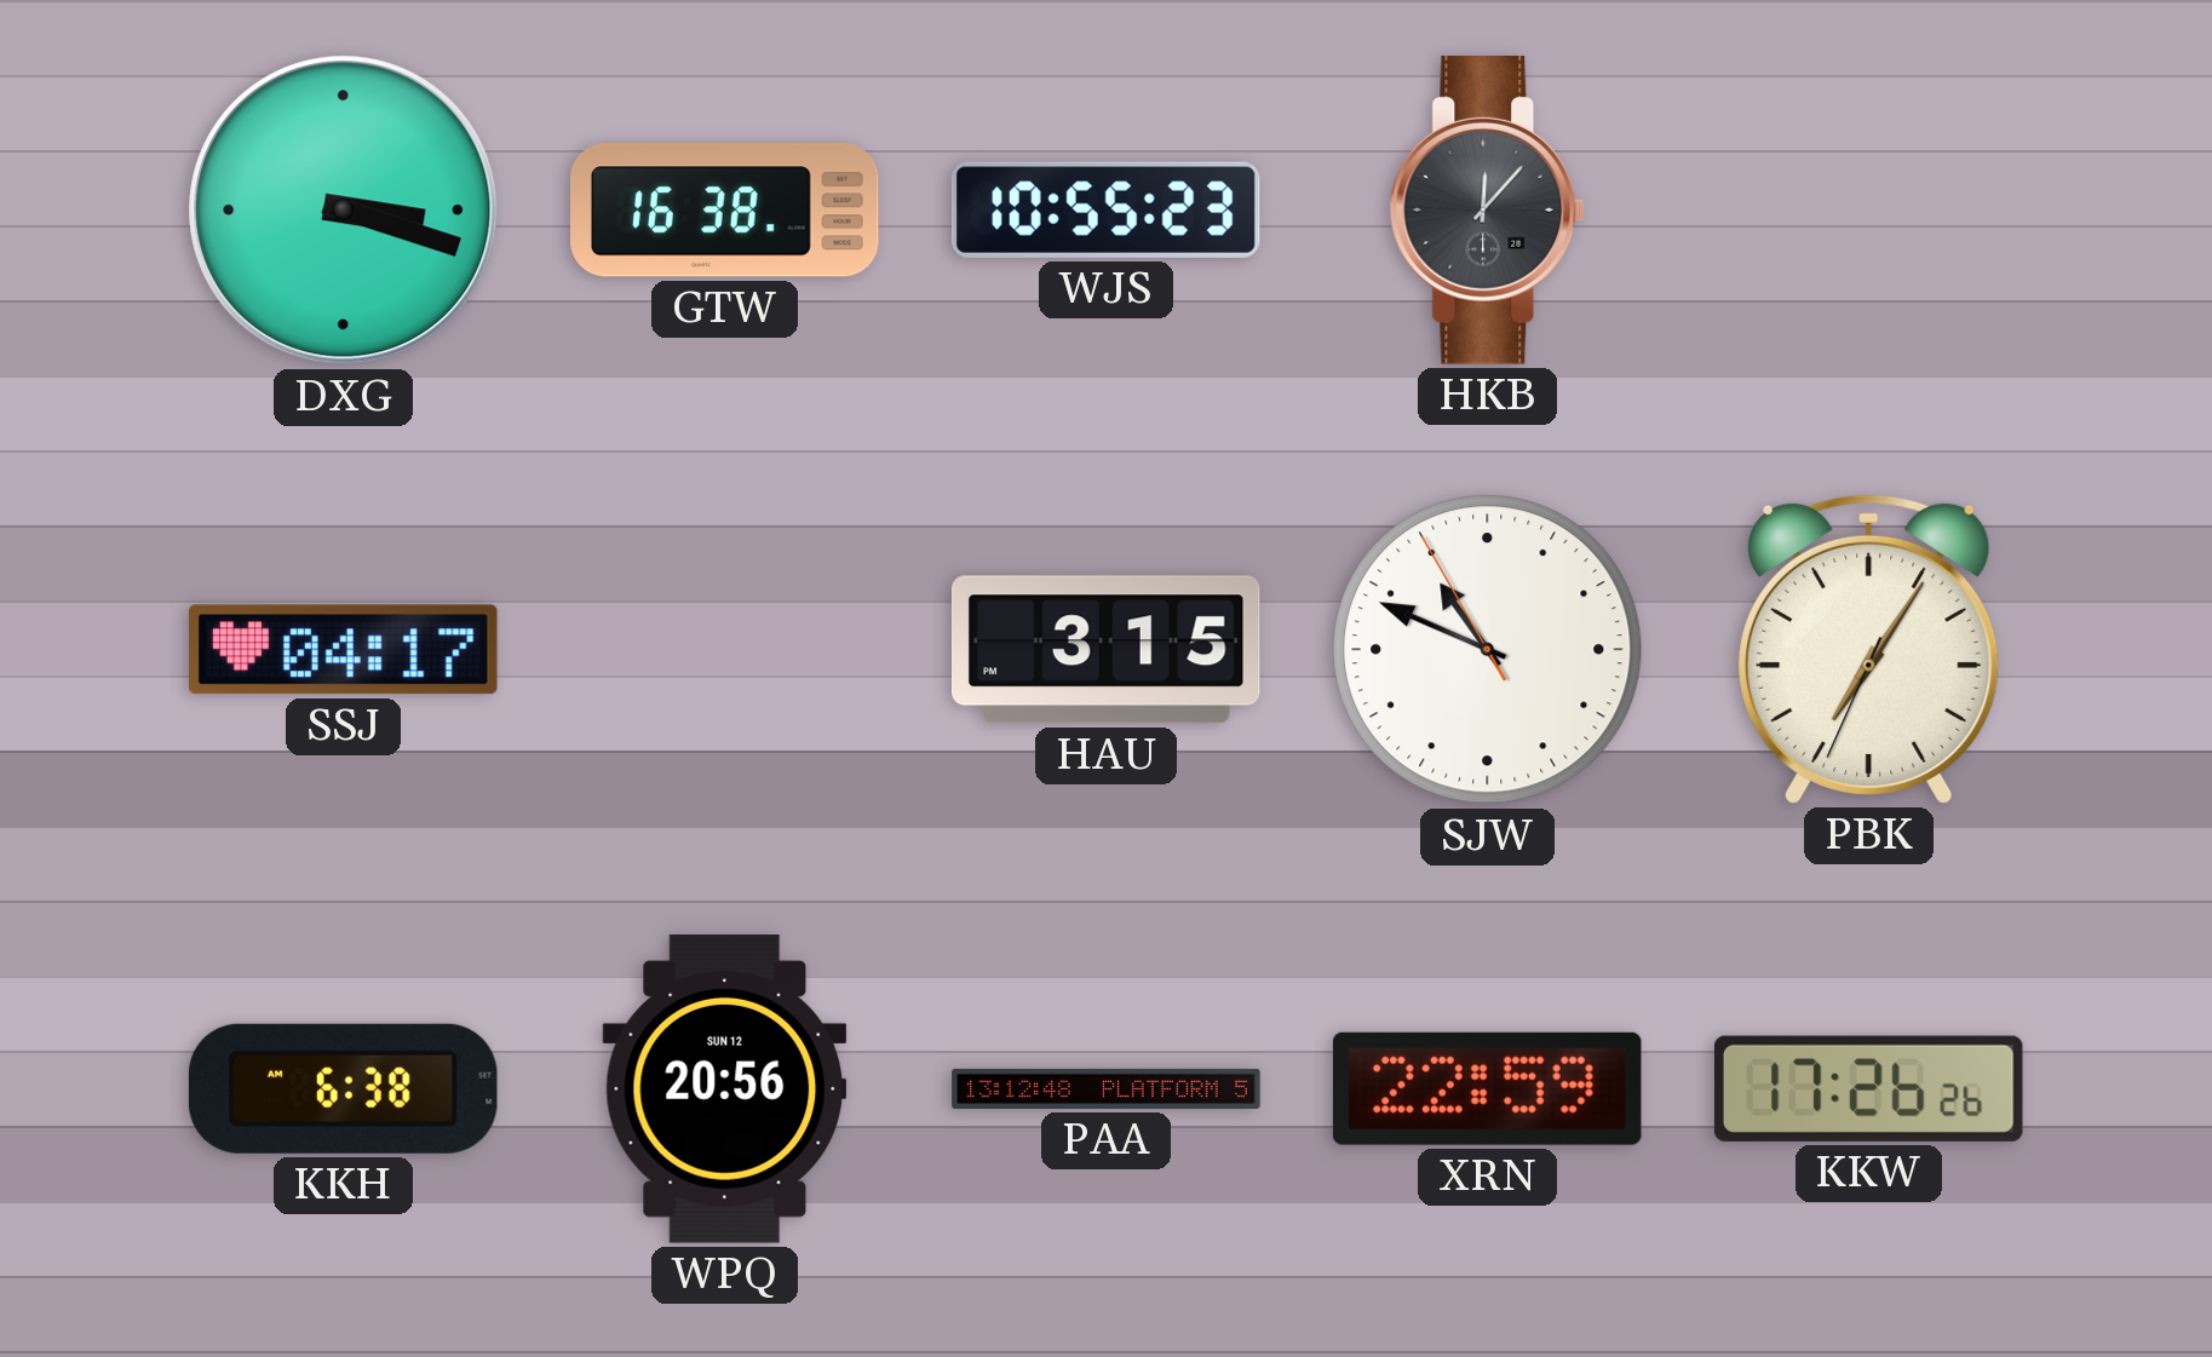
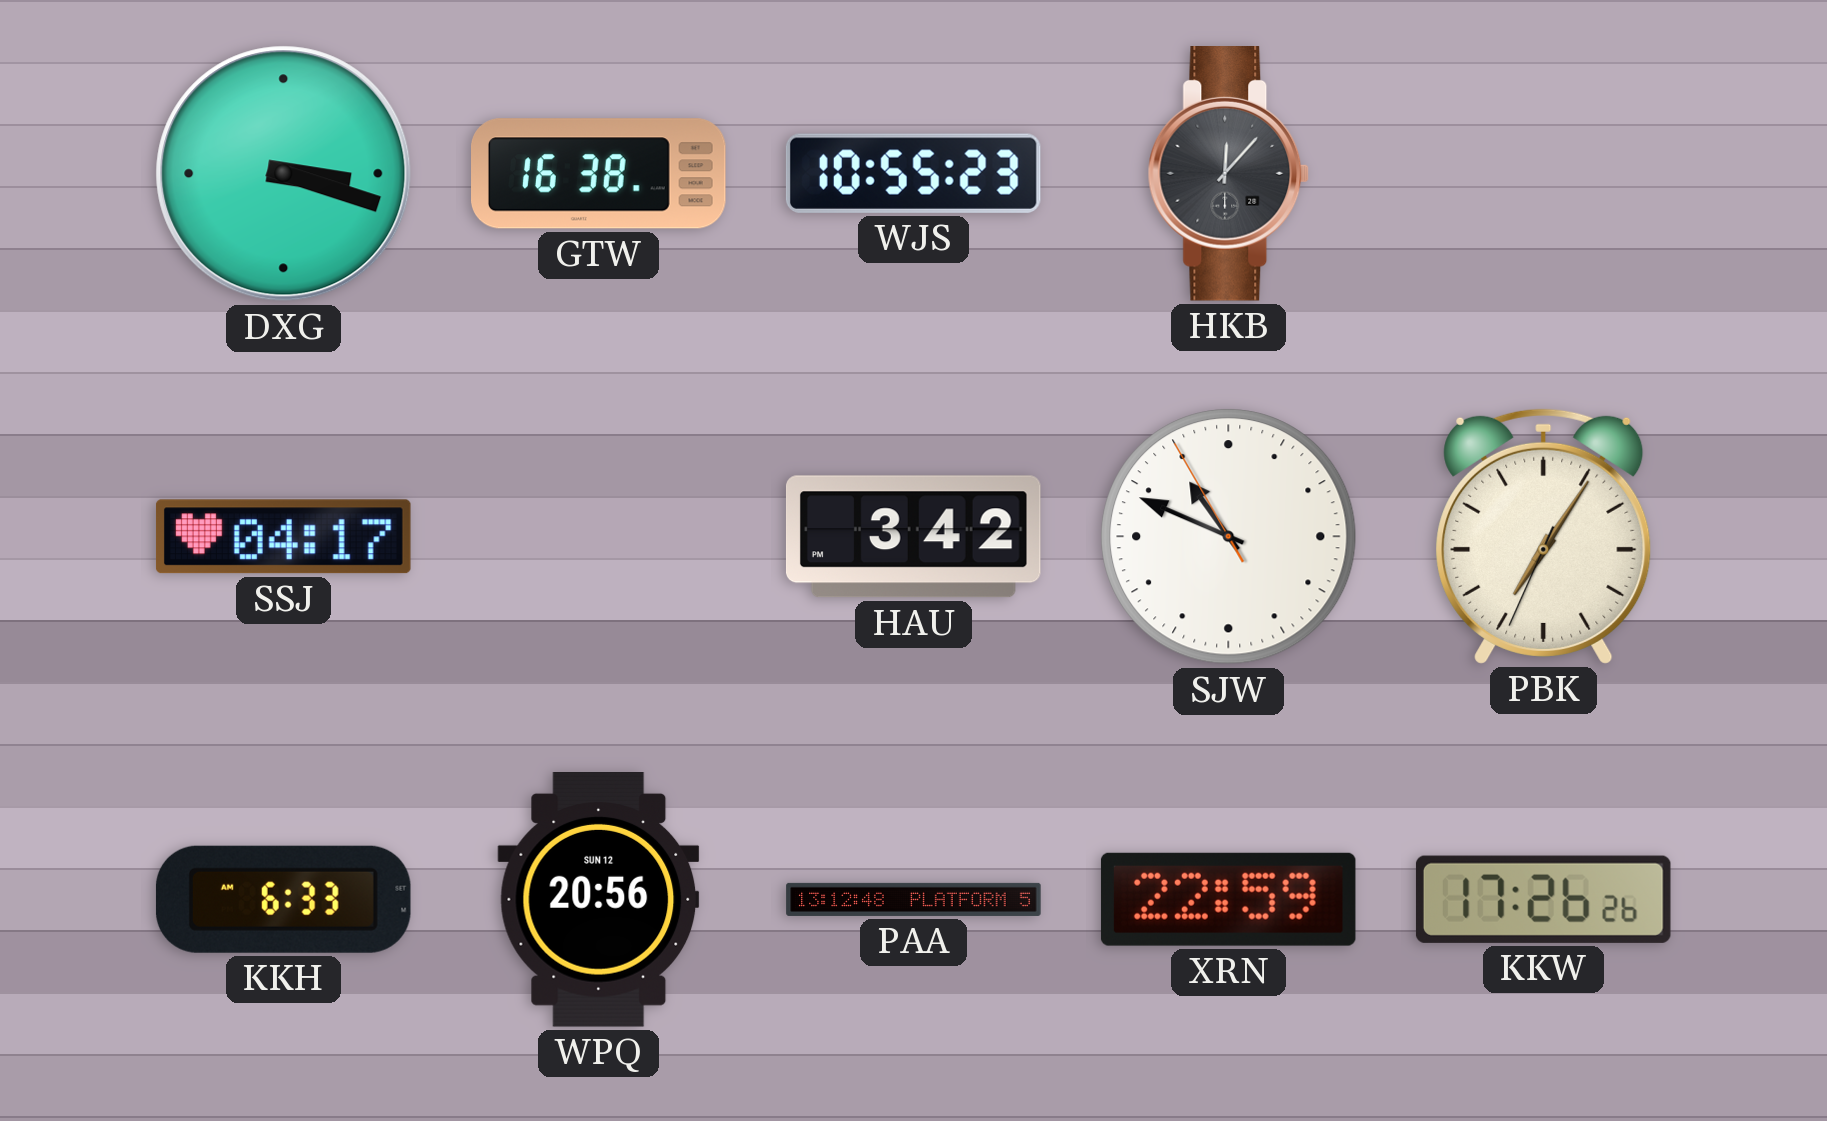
HAU: 3:15 -> 3:42
KKH: 6:38 -> 6:33
